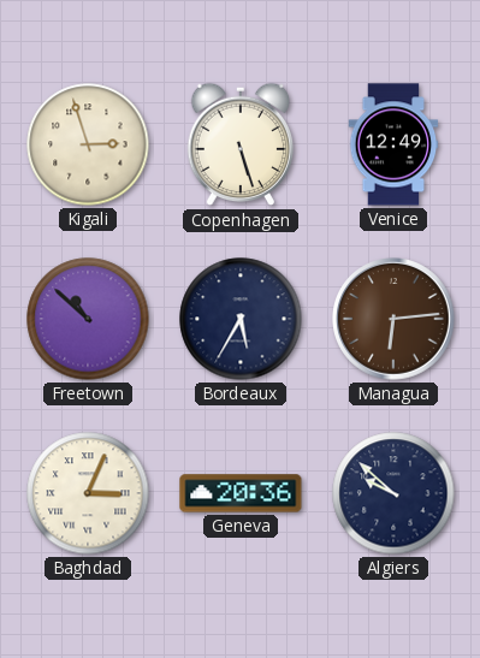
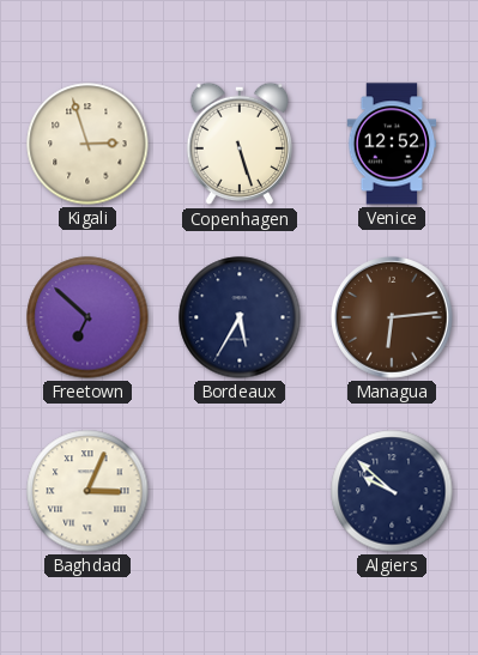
Venice: 12:49 -> 12:52
Freetown: 10:52 -> 6:52
Geneva: 20:36 -> none
